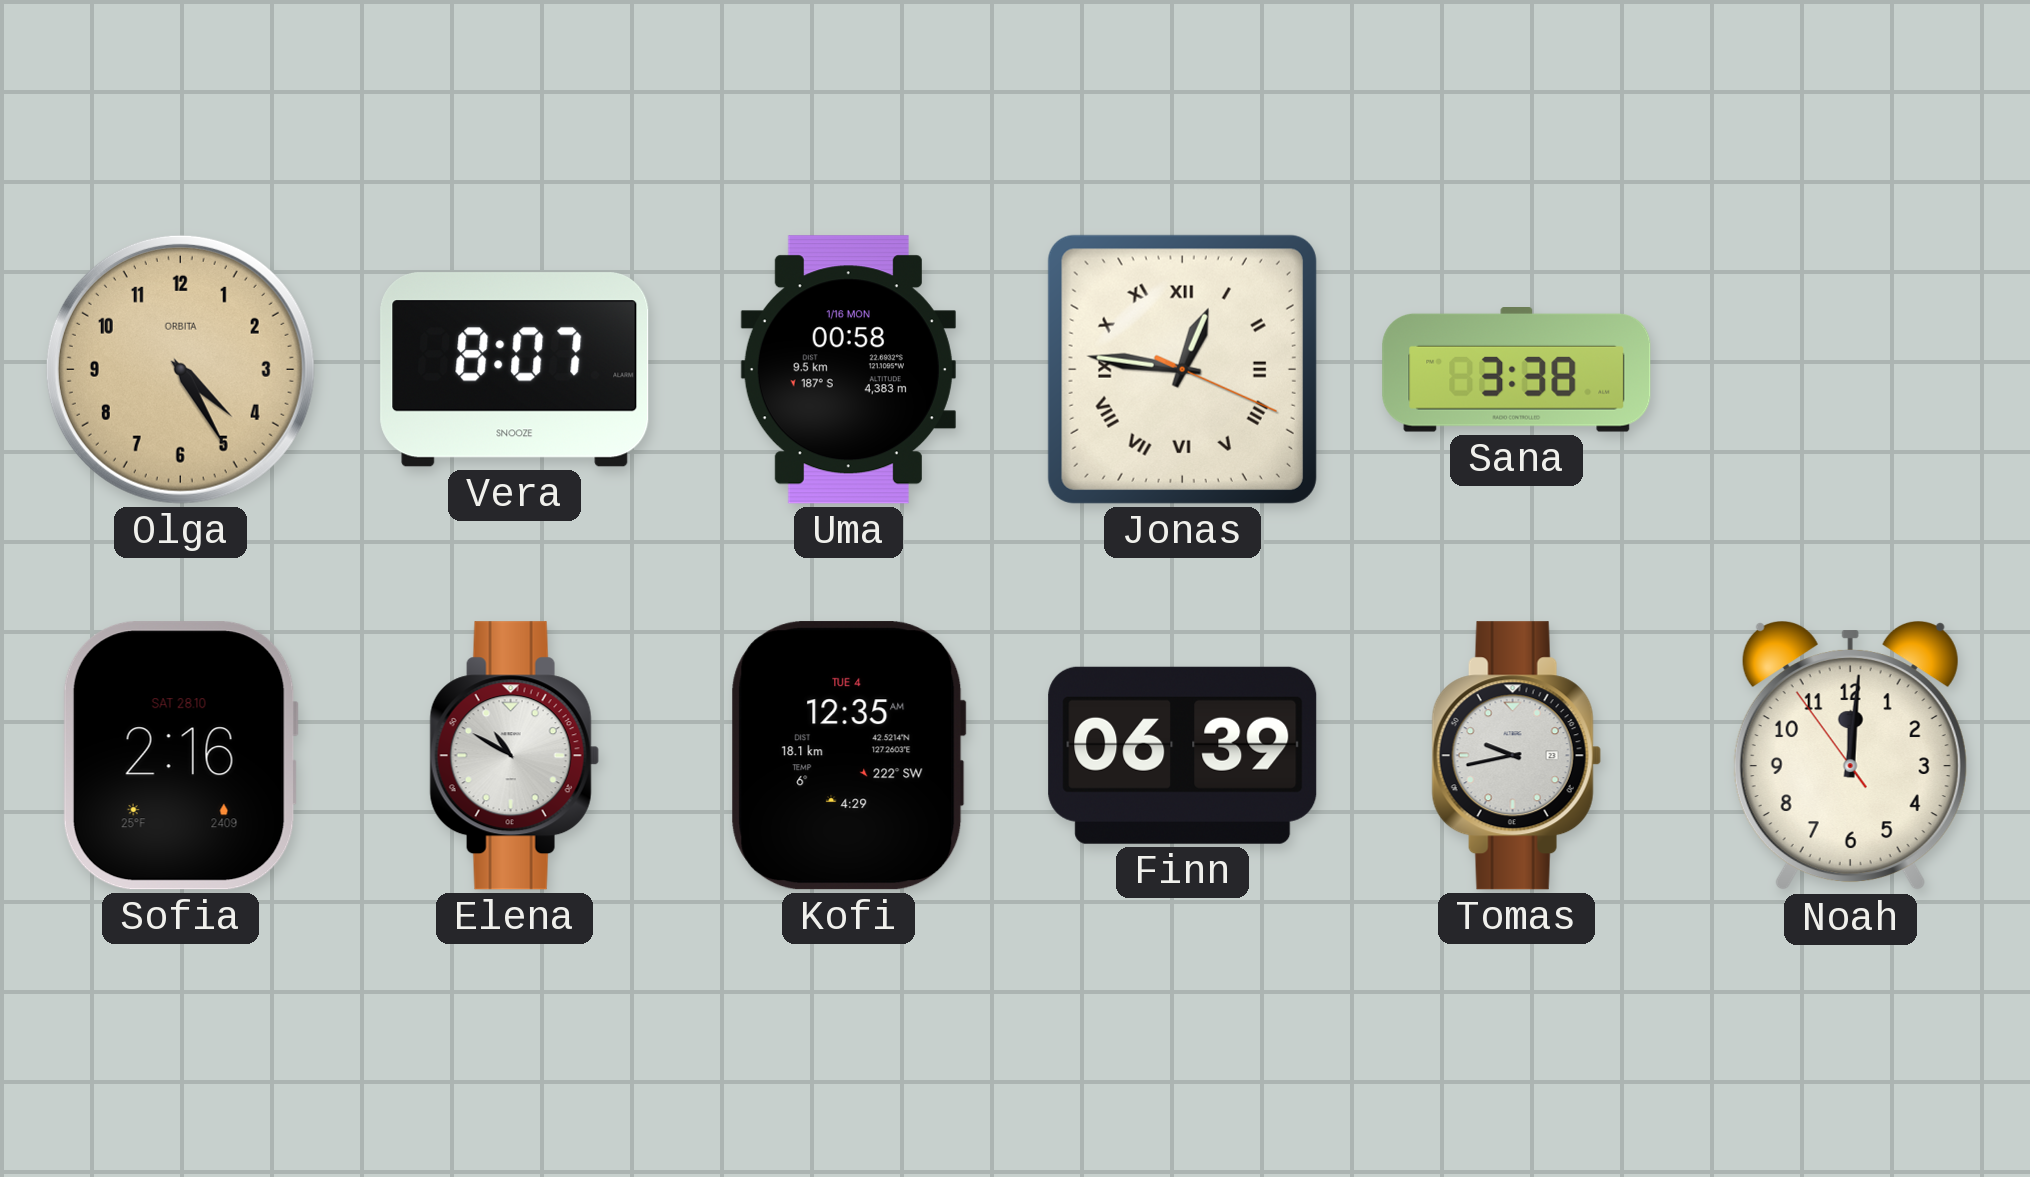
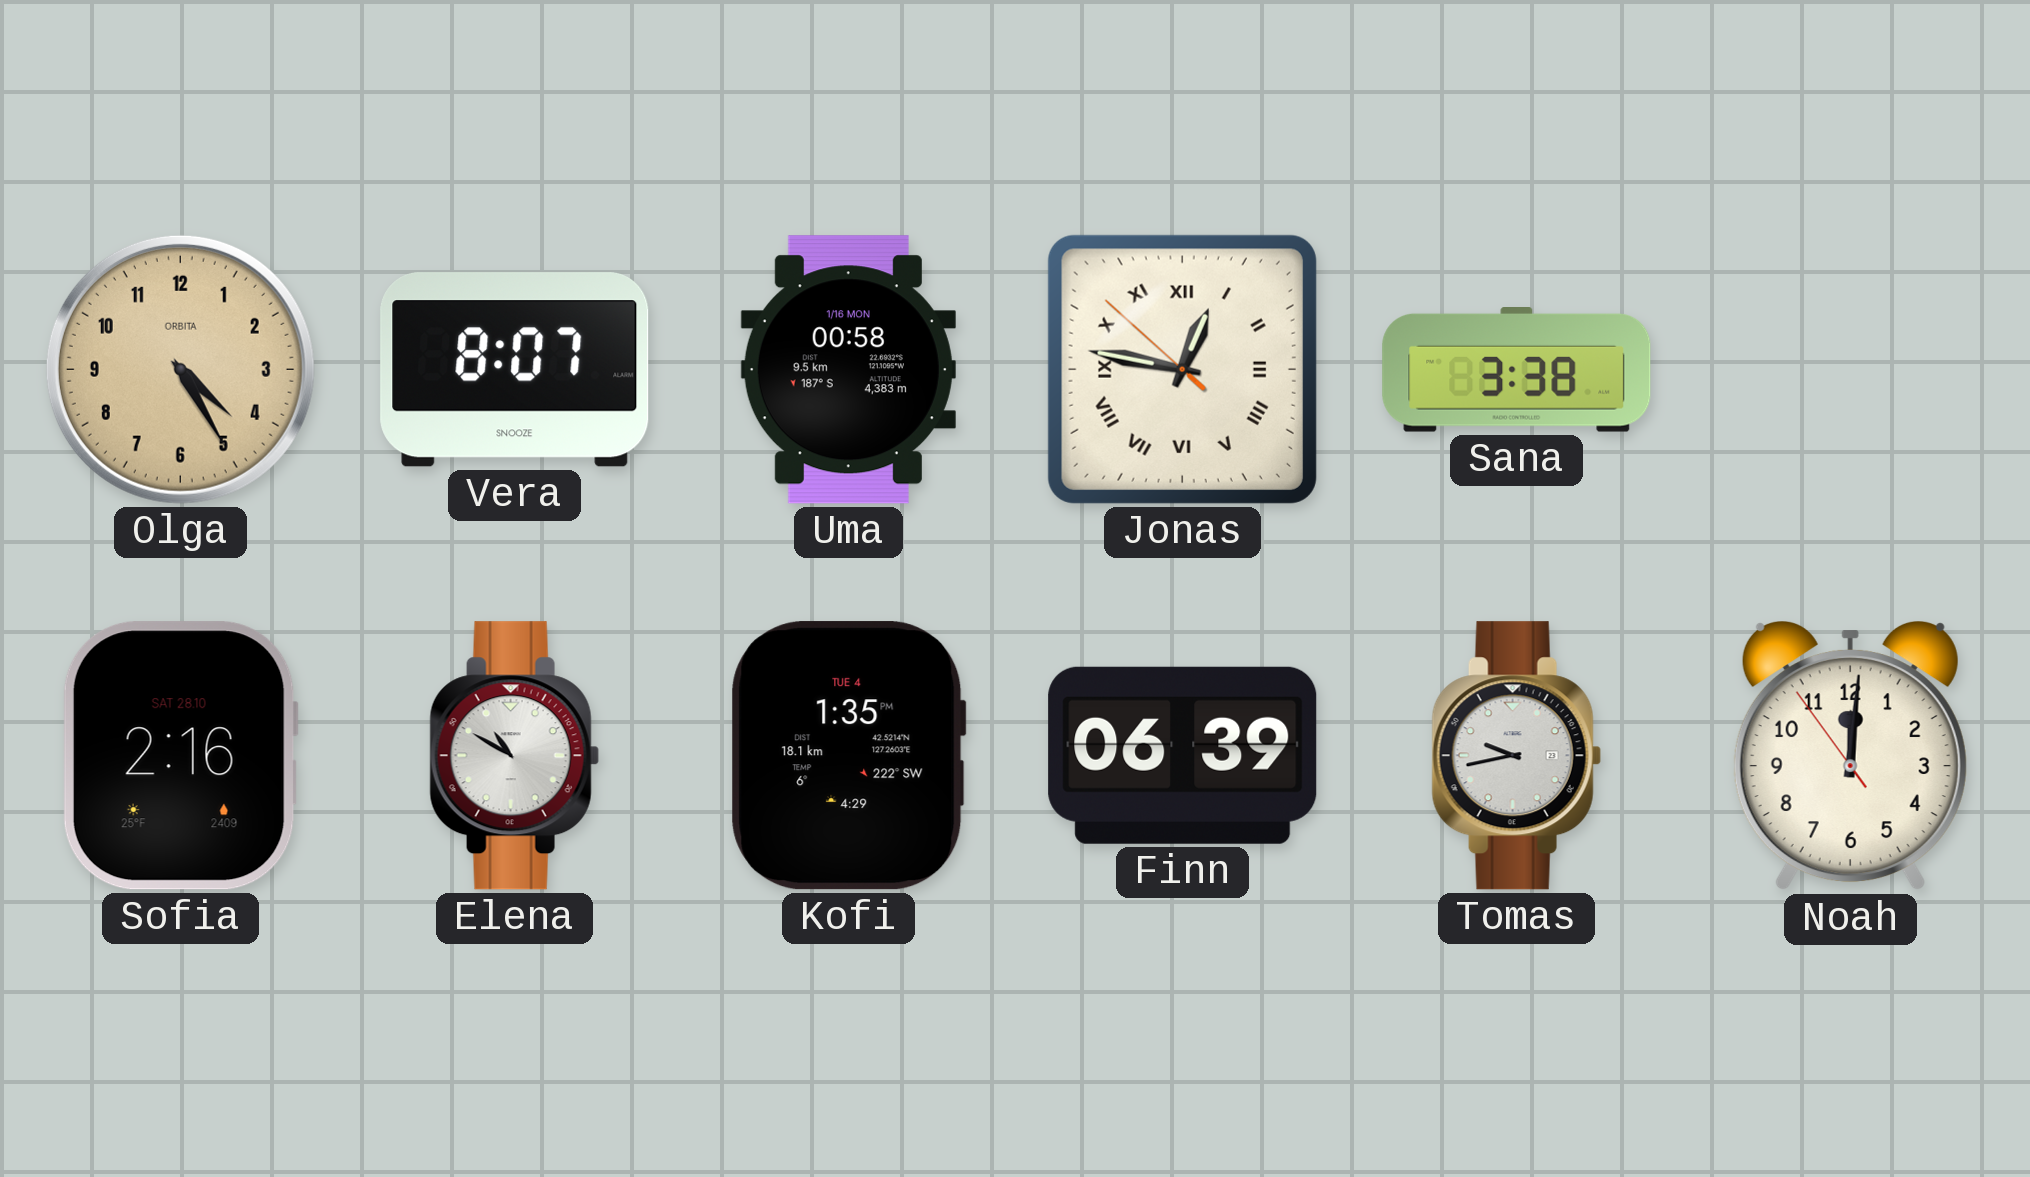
Jonas: 12:46:19 -> 12:46:52
Kofi: 12:35 -> 1:35
